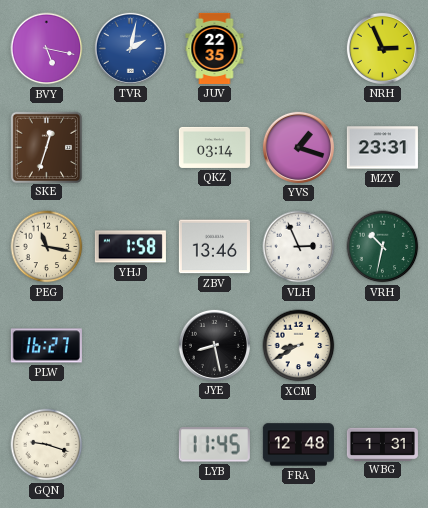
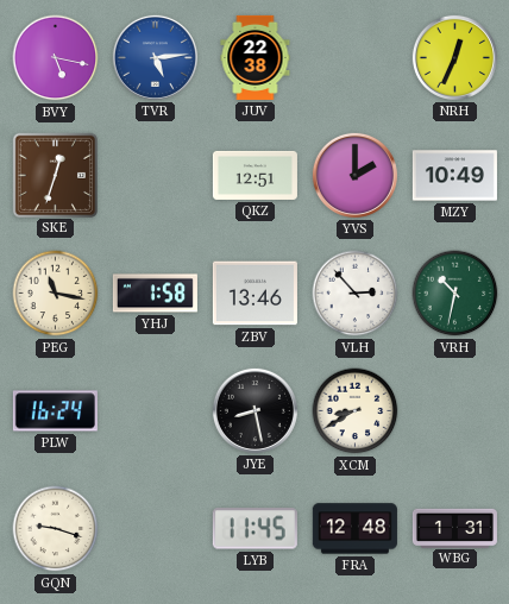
TVR: 2:02 -> 5:14
JUV: 22:35 -> 22:38
NRH: 2:56 -> 12:34
QKZ: 03:14 -> 12:51
YVS: 1:18 -> 2:00
MZY: 23:31 -> 10:49
VLH: 2:56 -> 2:53
PLW: 16:27 -> 16:24
